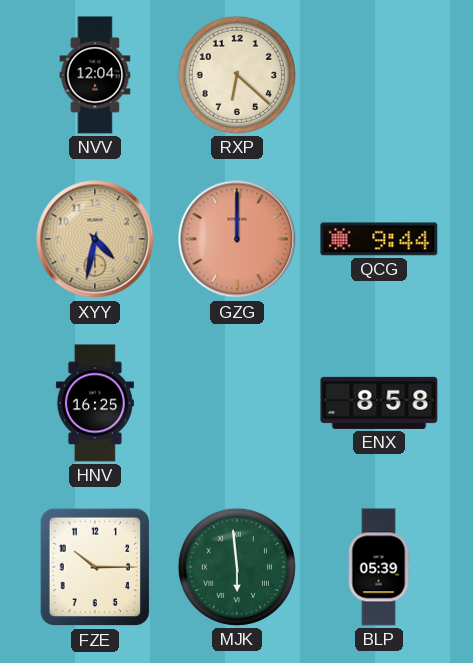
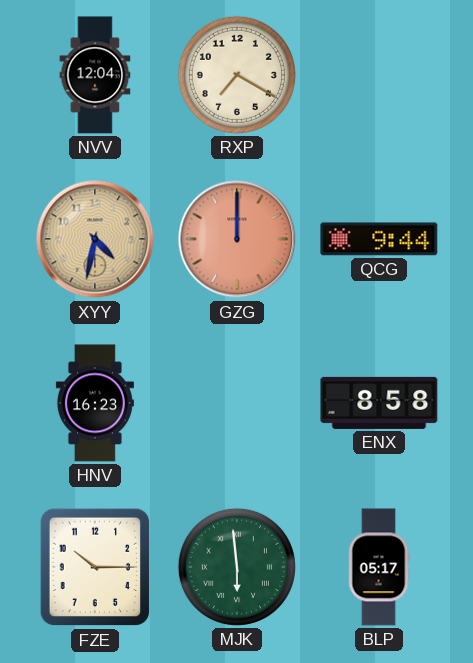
RXP: 6:22 -> 7:20
HNV: 16:25 -> 16:23
BLP: 05:39 -> 05:17
